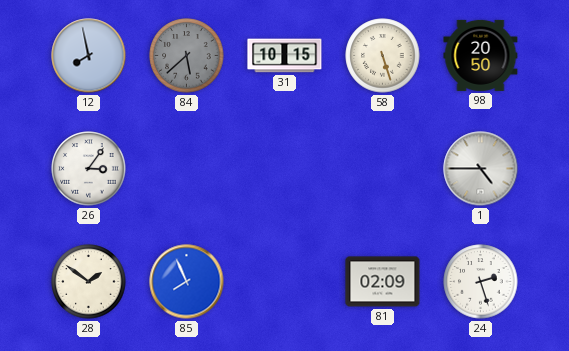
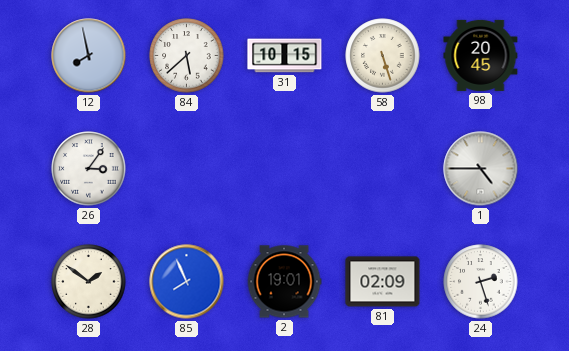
84 dial: grey -> white
98: 20:50 -> 20:45
2: none -> 19:01
